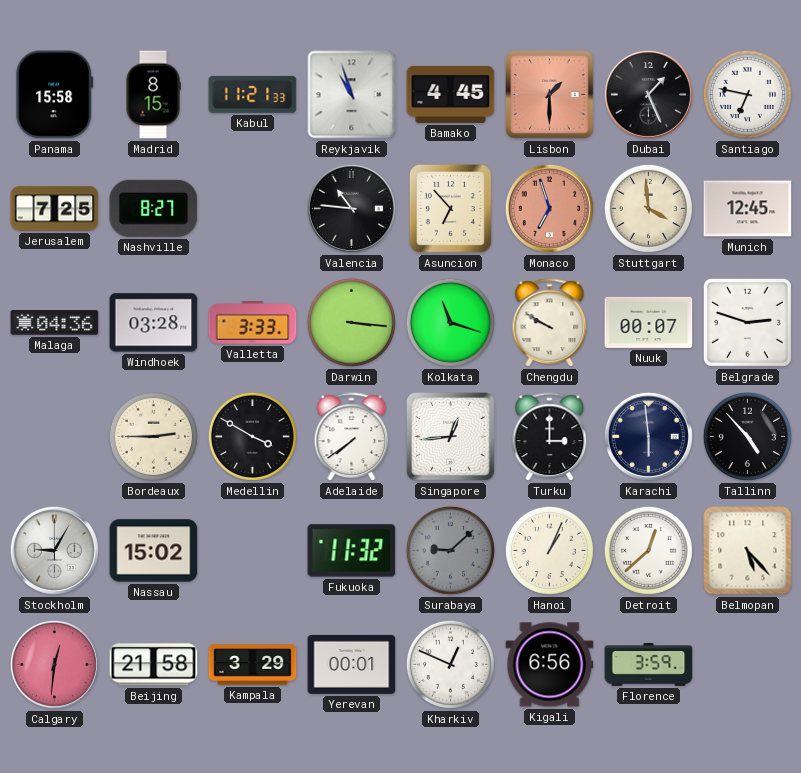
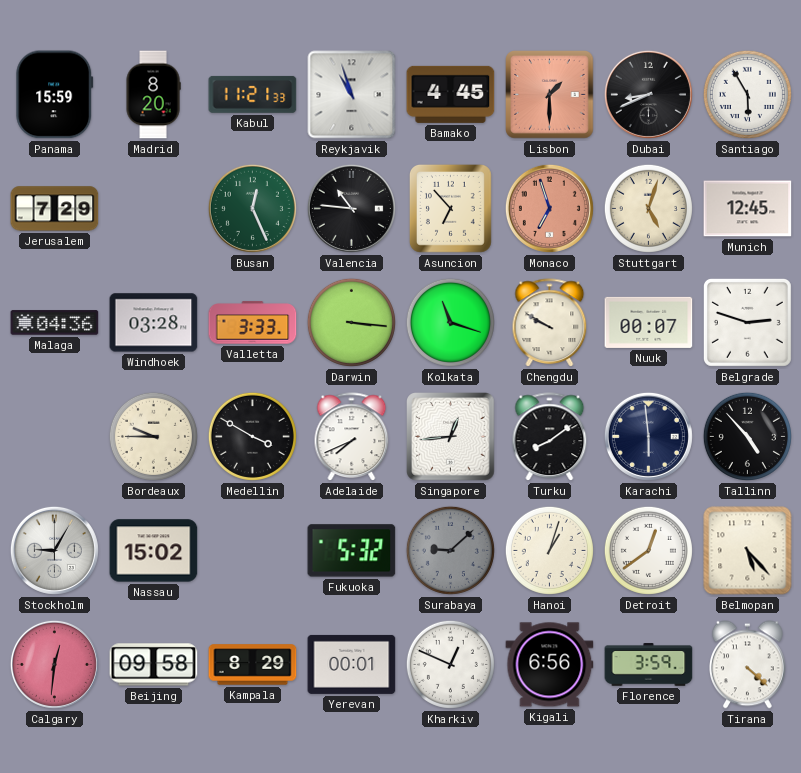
Panama: 15:58 -> 15:59
Madrid: 8:15 -> 8:20
Dubai: 1:26 -> 8:41
Santiago: 6:47 -> 5:55
Jerusalem: 7:25 -> 7:29
Nashville: 8:27 -> none
Busan: none -> 12:26
Stuttgart: 3:59 -> 5:03
Bordeaux: 2:45 -> 9:45
Adelaide: 7:39 -> 7:41
Turku: 3:00 -> 8:09
Fukuoka: 11:32 -> 5:32
Hanoi: 1:04 -> 1:03
Detroit: 12:38 -> 12:39
Beijing: 21:58 -> 09:58
Kampala: 3:29 -> 8:29
Tirana: none -> 4:22
